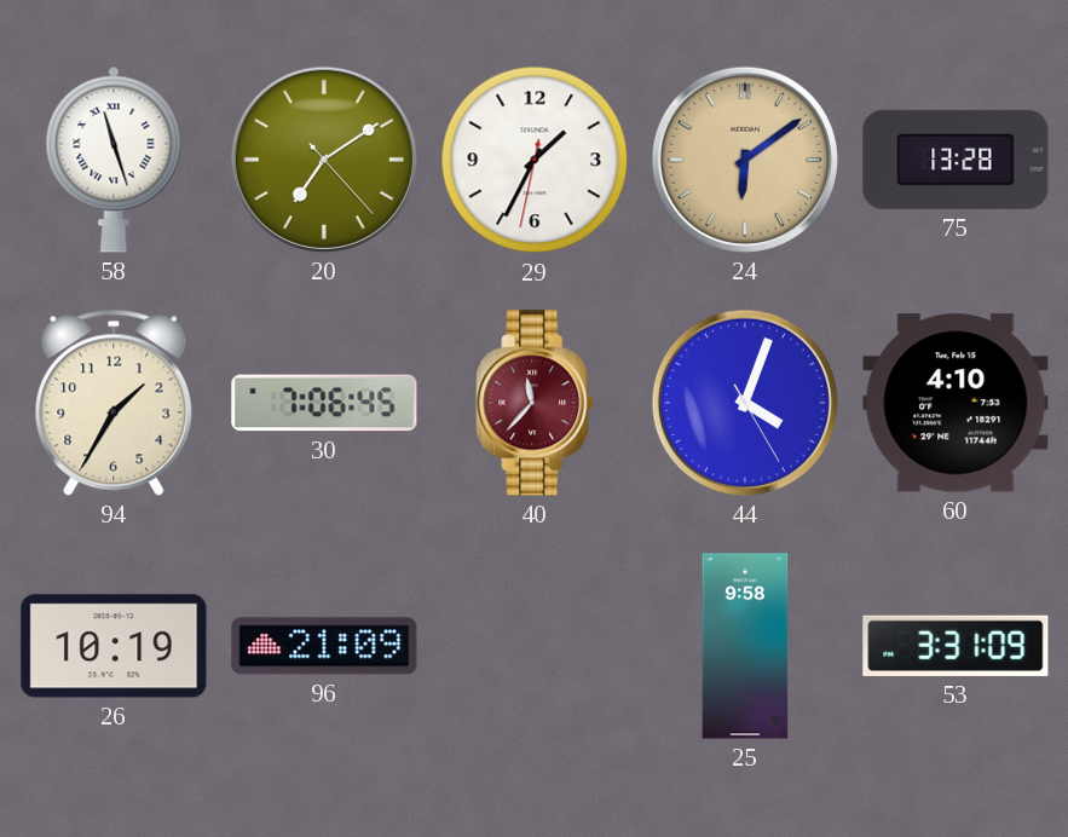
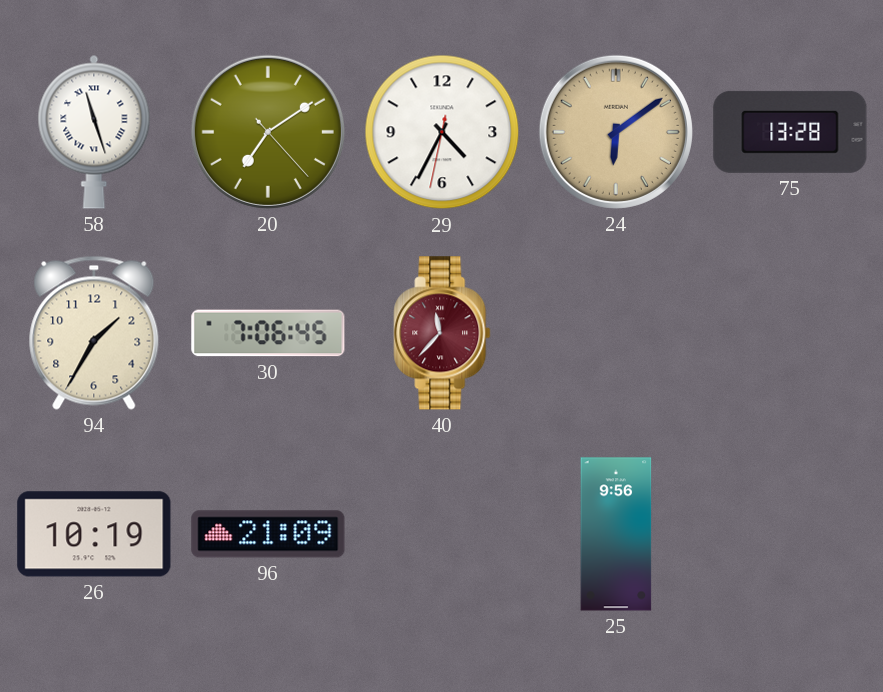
29: 1:34 -> 4:34
44: 4:03 -> none
60: 4:10 -> none
25: 9:58 -> 9:56
53: 3:31 -> none
